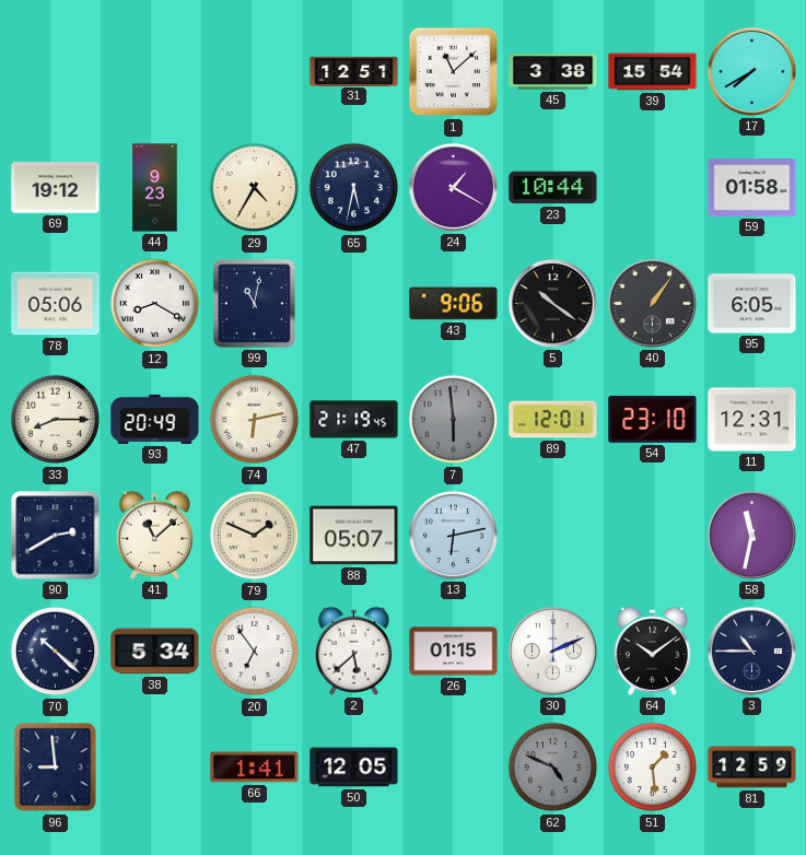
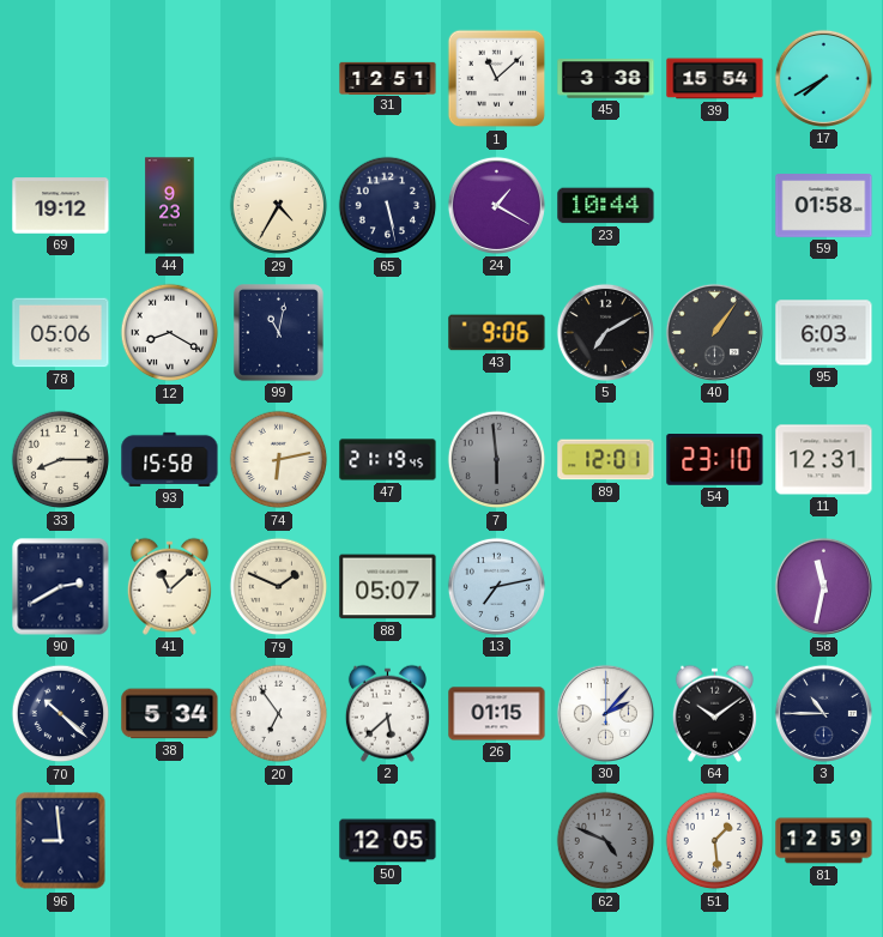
65: 5:32 -> 5:28
5: 10:21 -> 7:10
95: 6:05 -> 6:03
93: 20:49 -> 15:58
13: 6:13 -> 7:13
30: 2:11 -> 2:07
66: 1:41 -> none
